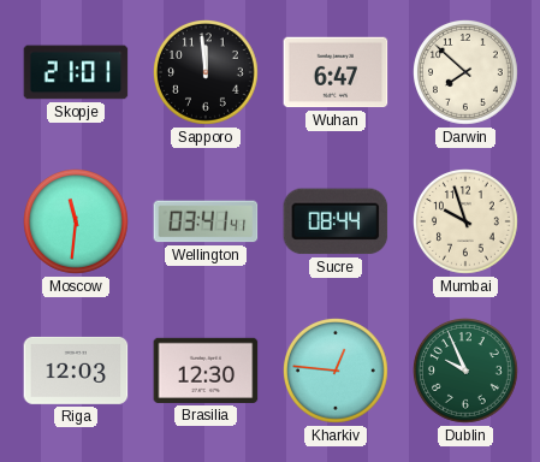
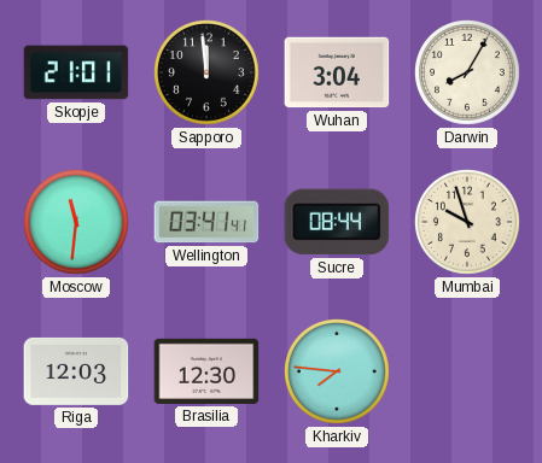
Wuhan: 6:47 -> 3:04
Darwin: 7:52 -> 8:05
Kharkiv: 12:46 -> 7:46
Dublin: 9:56 -> none
